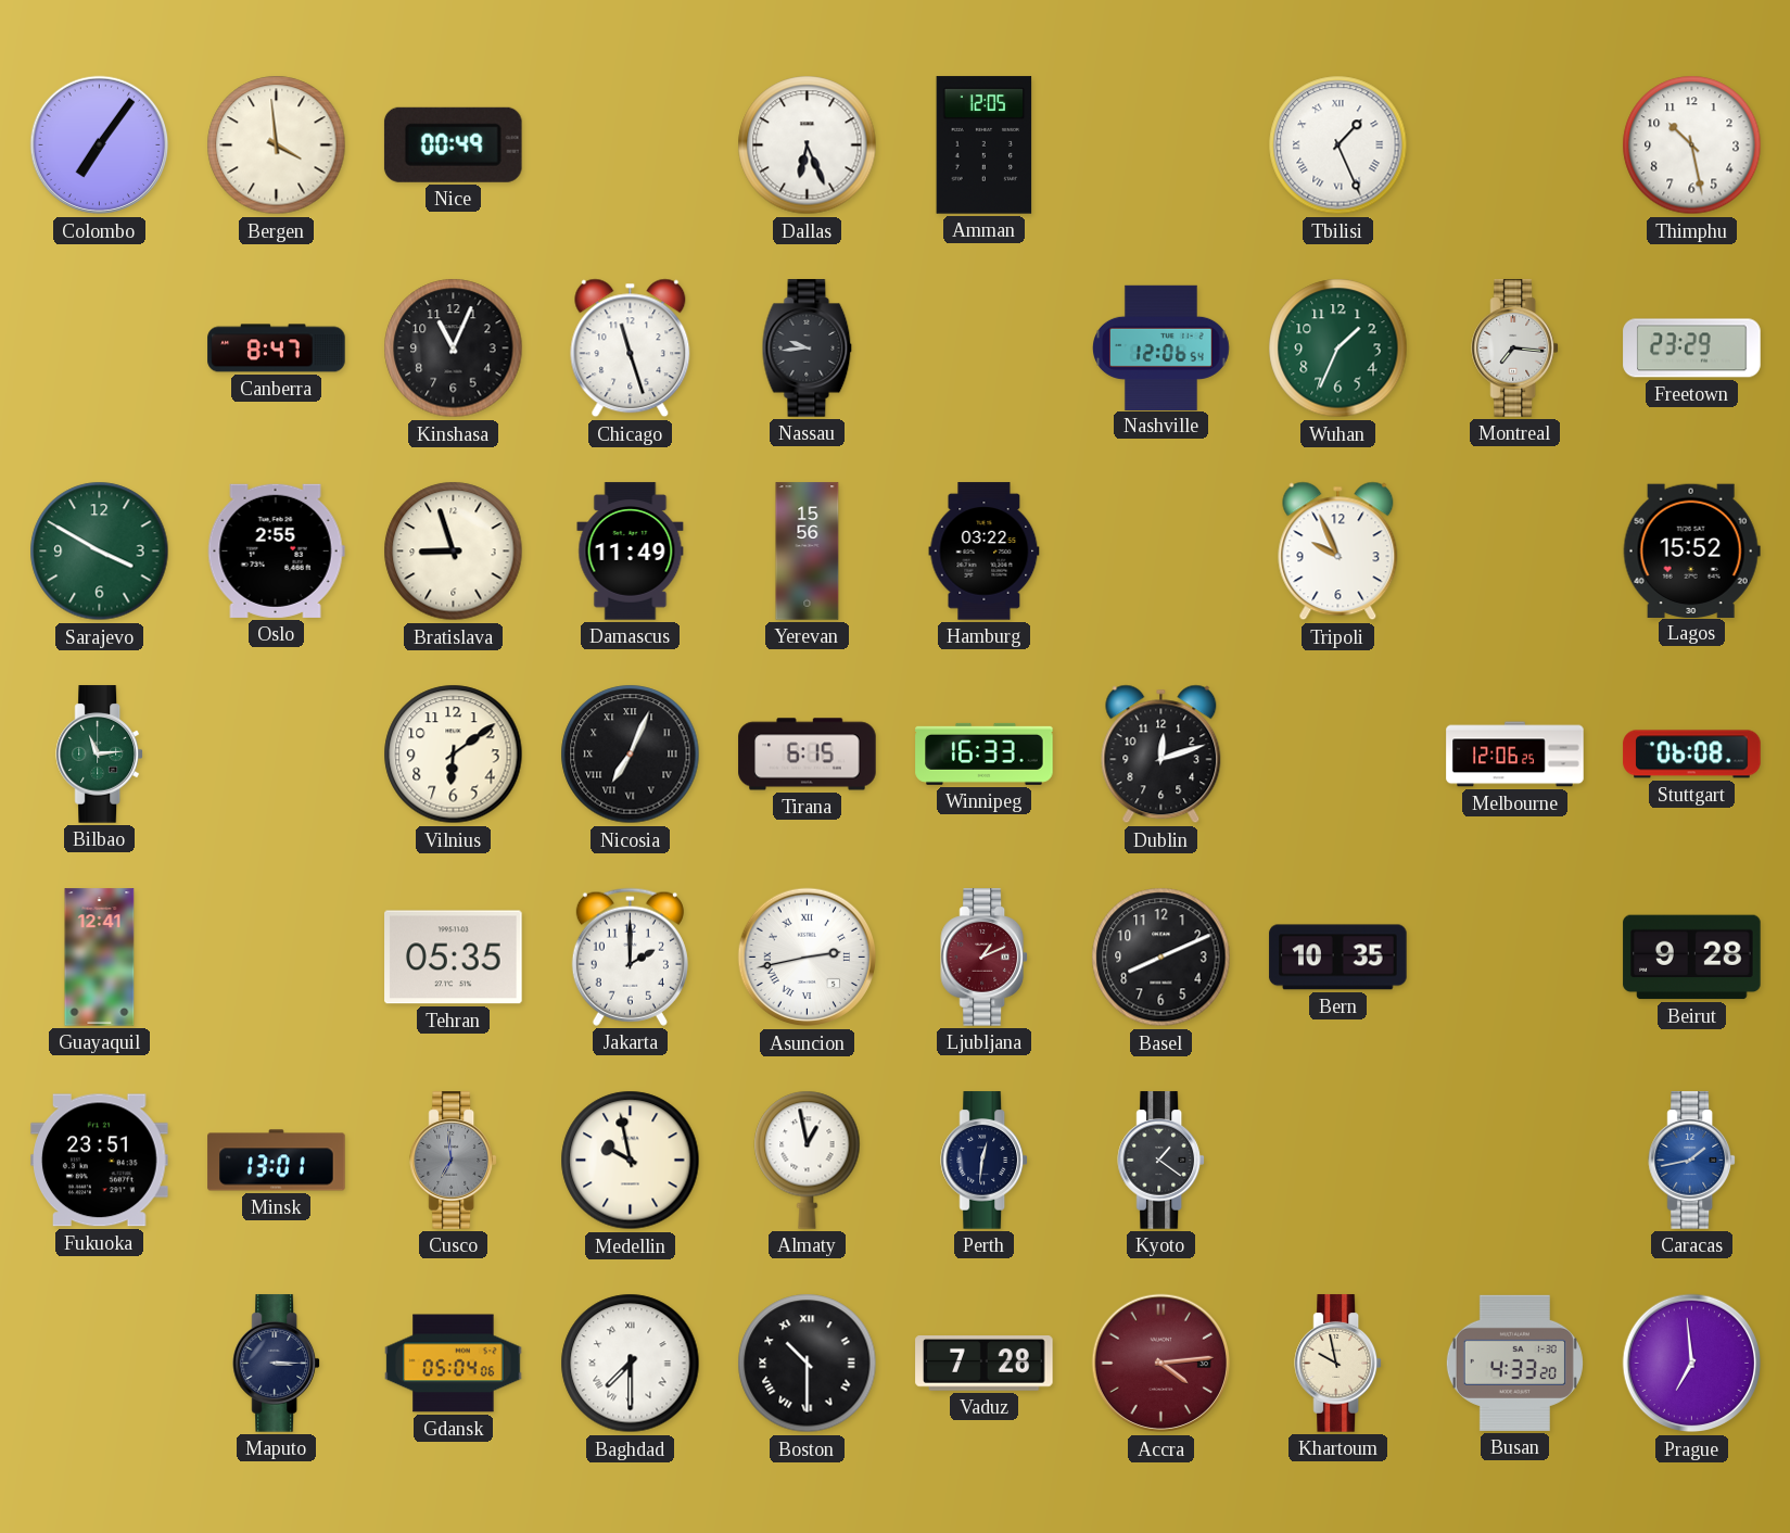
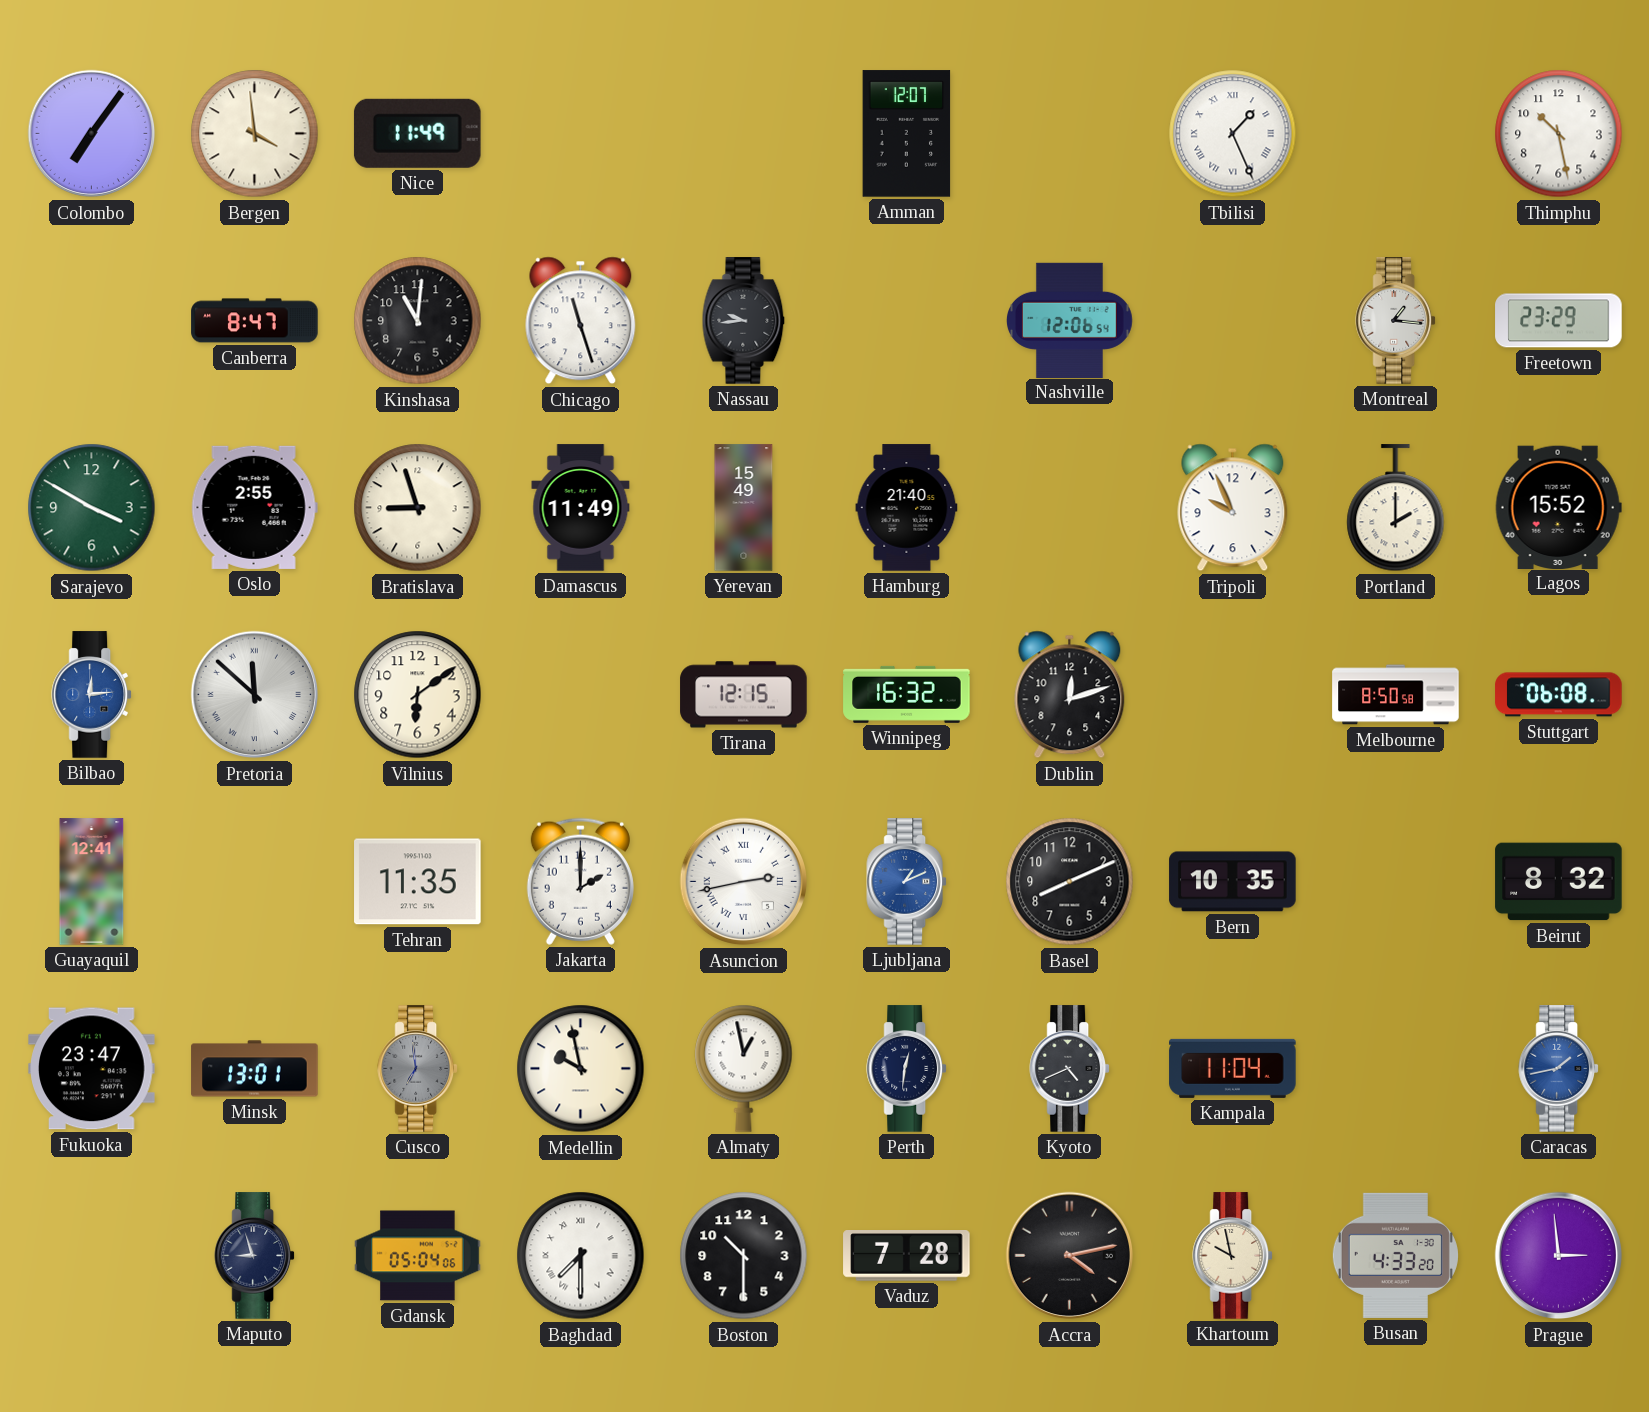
Nice: 00:49 -> 11:49
Dallas: 6:26 -> none
Amman: 12:05 -> 12:07
Kinshasa: 11:04 -> 11:01
Wuhan: 1:34 -> none
Montreal: 7:16 -> 1:16
Yerevan: 15:56 -> 15:49
Hamburg: 03:22 -> 21:40
Portland: none -> 2:00
Bilbao: 11:14 -> 12:14
Bilbao dial: green -> blue
Pretoria: none -> 11:52
Nicosia: 7:04 -> none
Tirana: 6:15 -> 12:15
Winnipeg: 16:33 -> 16:32
Melbourne: 12:06 -> 8:50
Tehran: 05:35 -> 11:35
Ljubljana dial: burgundy -> blue
Beirut: 9:28 -> 8:32
Fukuoka: 23:51 -> 23:47
Kyoto: 1:21 -> 4:41
Kampala: none -> 11:04
Maputo: 3:15 -> 8:57
Boston numerals: Roman -> Arabic
Accra: 4:14 -> 4:13
Accra dial: burgundy -> black
Prague: 6:59 -> 2:59
